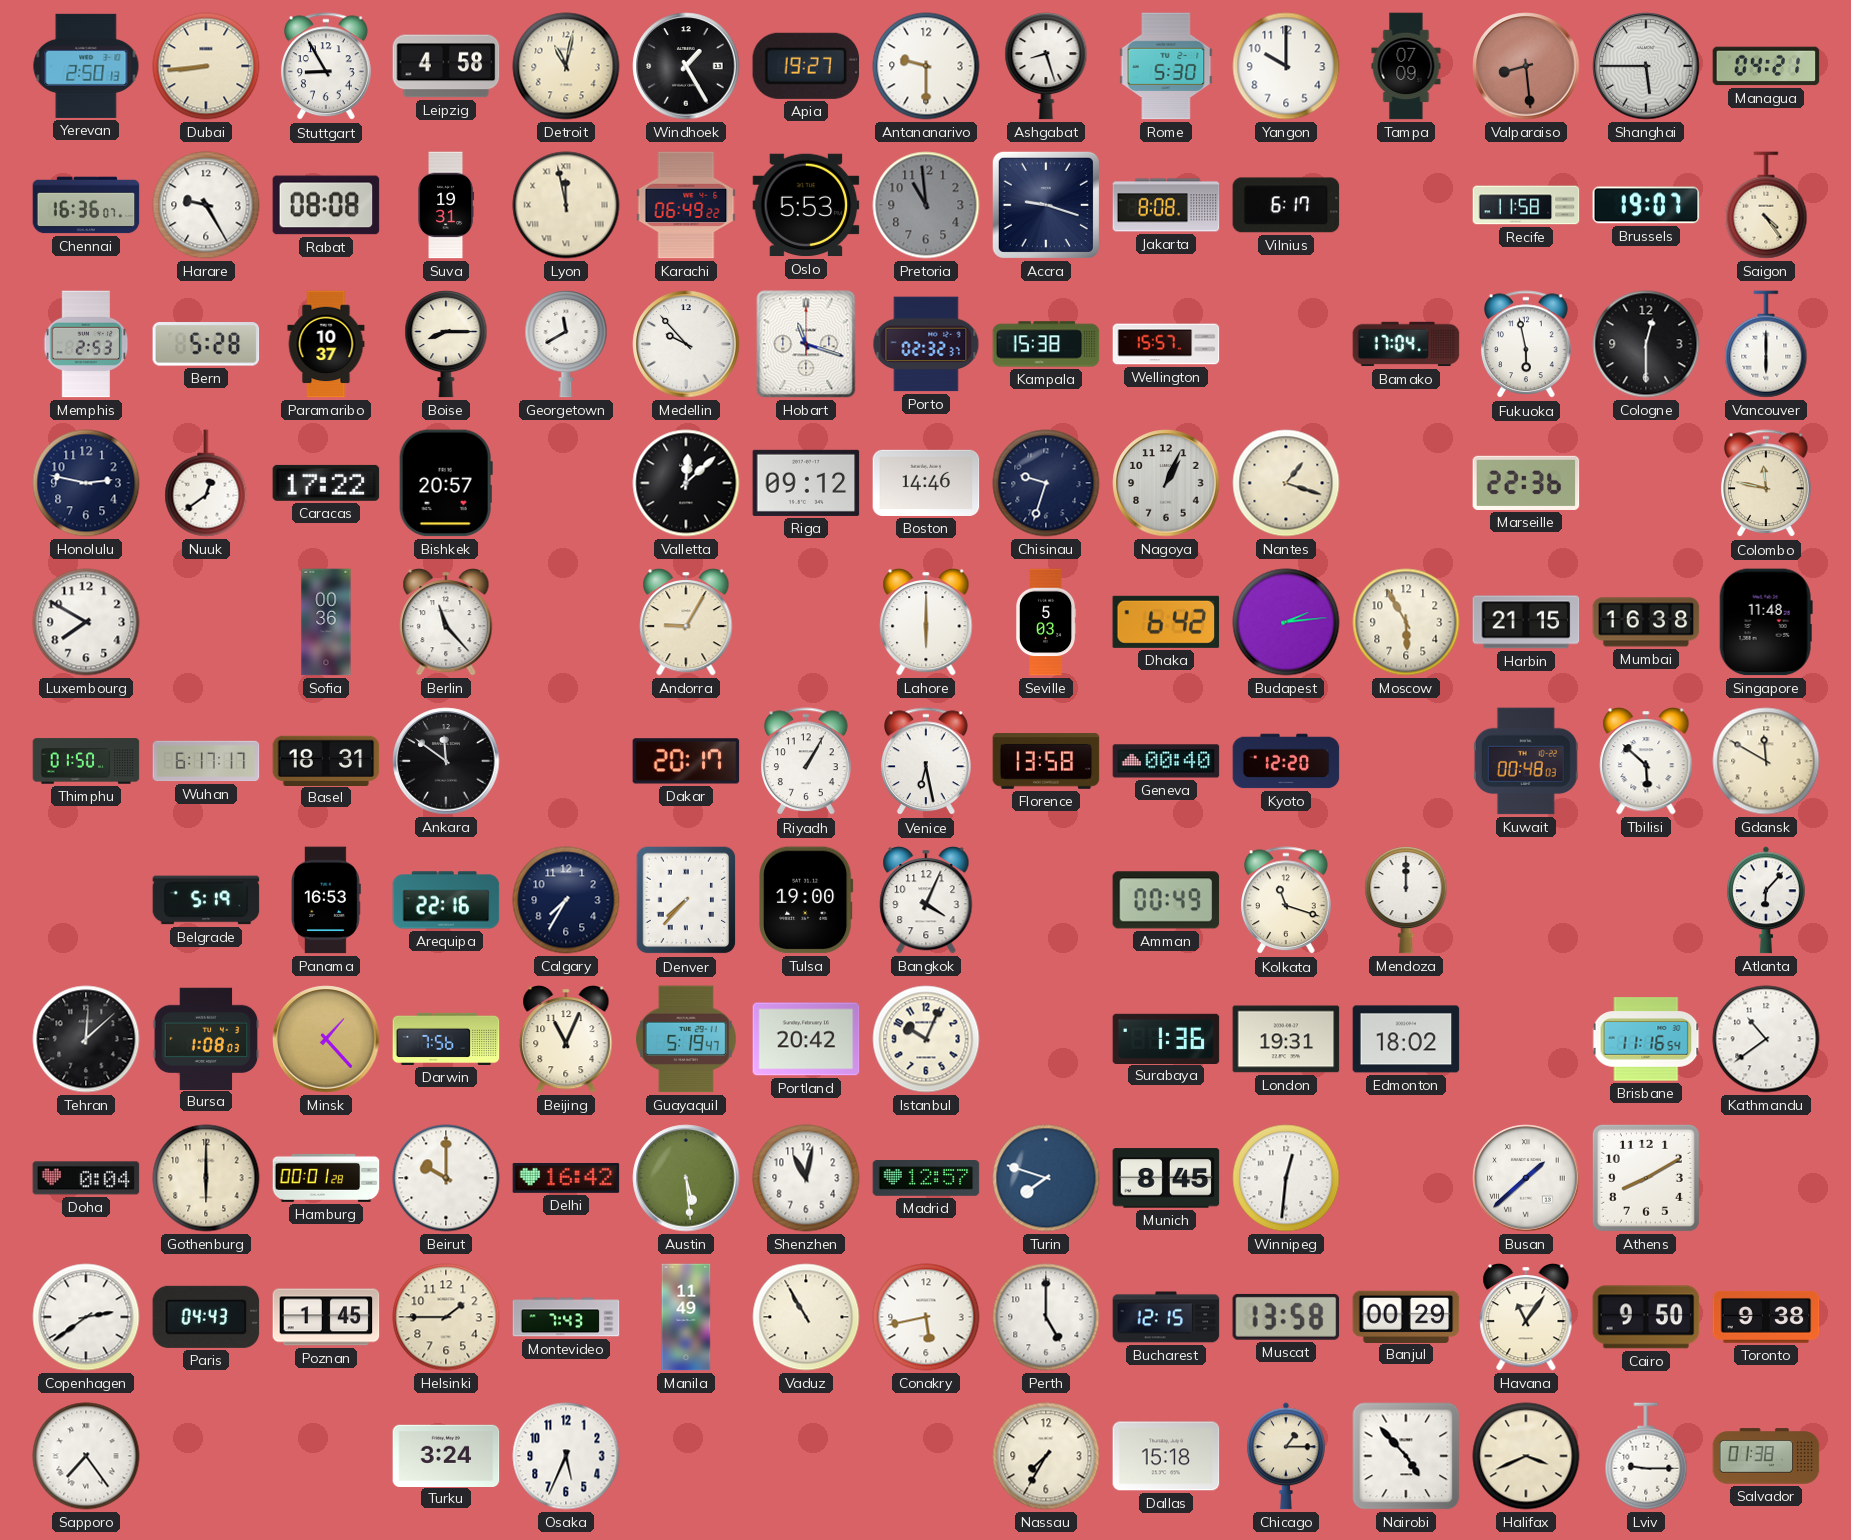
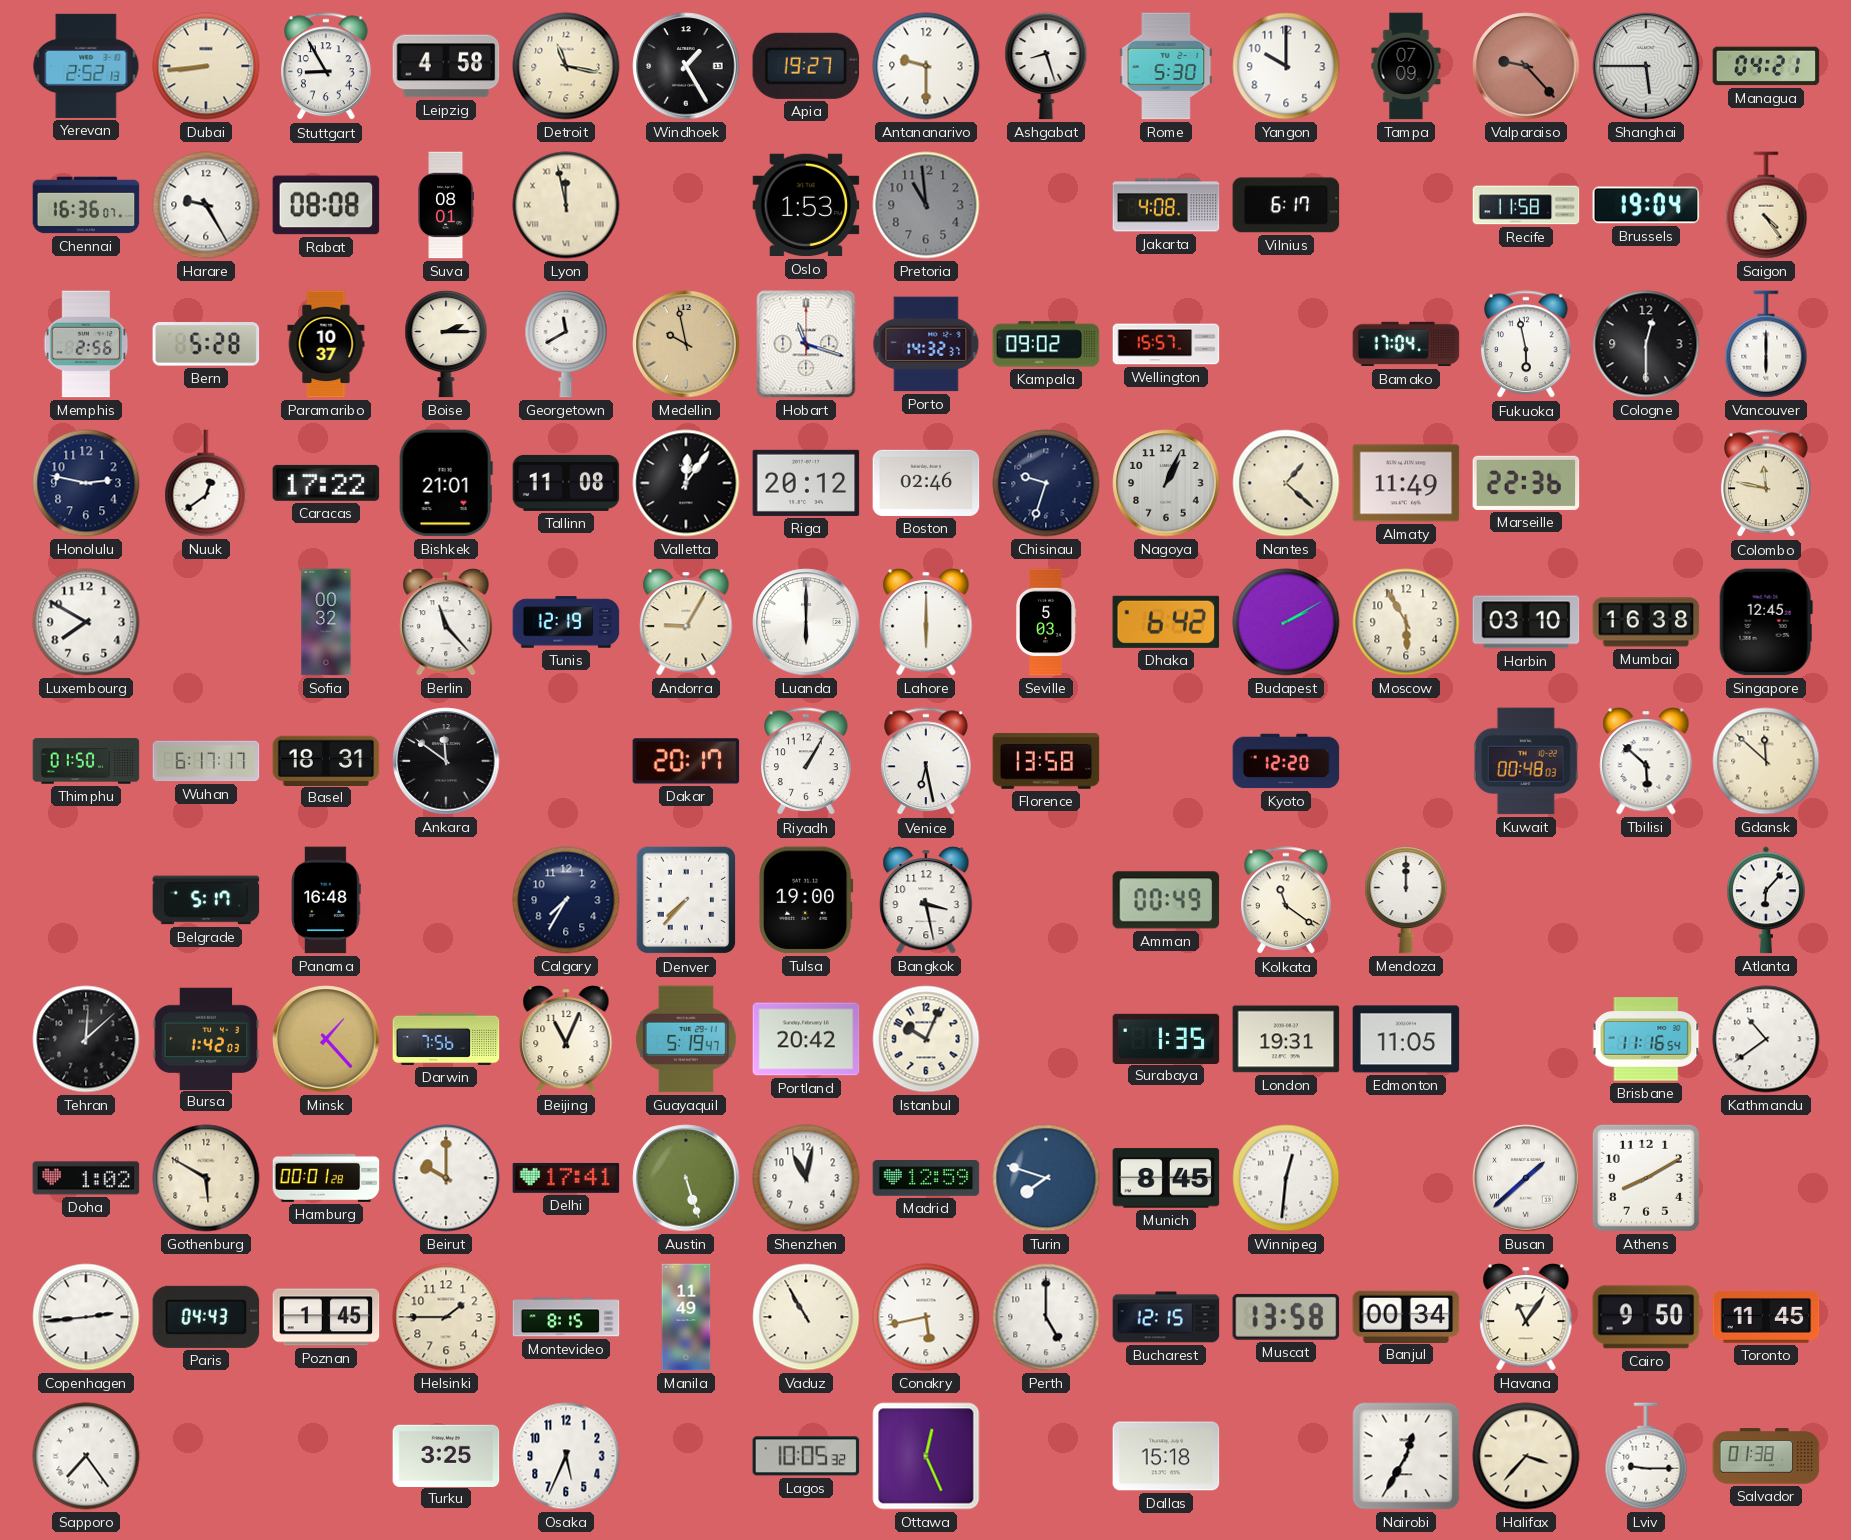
Yerevan: 2:50 -> 2:52
Detroit: 11:02 -> 11:17
Valparaiso: 8:29 -> 9:23
Suva: 19:31 -> 08:01
Karachi: 06:49 -> none
Oslo: 5:53 -> 1:53
Accra: 9:18 -> none
Jakarta: 8:08 -> 4:08
Brussels: 19:07 -> 19:04
Memphis: 2:53 -> 2:56
Boise: 8:15 -> 2:15
Medellin: 9:53 -> 9:58
Medellin dial: white -> champagne
Porto: 02:32 -> 14:32
Kampala: 15:38 -> 09:02
Bishkek: 20:57 -> 21:01
Tallinn: none -> 11:08
Valletta: 12:08 -> 12:06
Riga: 09:12 -> 20:12
Boston: 14:46 -> 02:46
Nantes: 1:18 -> 1:22
Almaty: none -> 11:49
Sofia: 00:36 -> 00:32
Tunis: none -> 12:19
Luanda: none -> 6:00
Budapest: 2:14 -> 2:10
Harbin: 21:15 -> 03:10
Singapore: 11:48 -> 12:45
Geneva: 00:40 -> none
Gdansk: 11:50 -> 11:52
Belgrade: 5:19 -> 5:17
Panama: 16:53 -> 16:48
Arequipa: 22:16 -> none
Bangkok: 4:04 -> 3:28
Kolkata: 11:18 -> 11:21
Bursa: 1:08 -> 1:42
Surabaya: 1:36 -> 1:35
Edmonton: 18:02 -> 11:05
Doha: 0:04 -> 1:02
Gothenburg: 6:00 -> 5:50
Delhi: 16:42 -> 17:41
Austin: 5:29 -> 5:27
Madrid: 12:57 -> 12:59
Copenhagen: 2:39 -> 2:44
Montevideo: 7:43 -> 8:15
Banjul: 00:29 -> 00:34
Toronto: 9:38 -> 11:45
Turku: 3:24 -> 3:25
Lagos: none -> 10:05
Ottawa: none -> 12:26
Nassau: 7:35 -> none
Chicago: 1:15 -> none
Nairobi: 4:53 -> 12:35
Halifax: 3:41 -> 3:37
